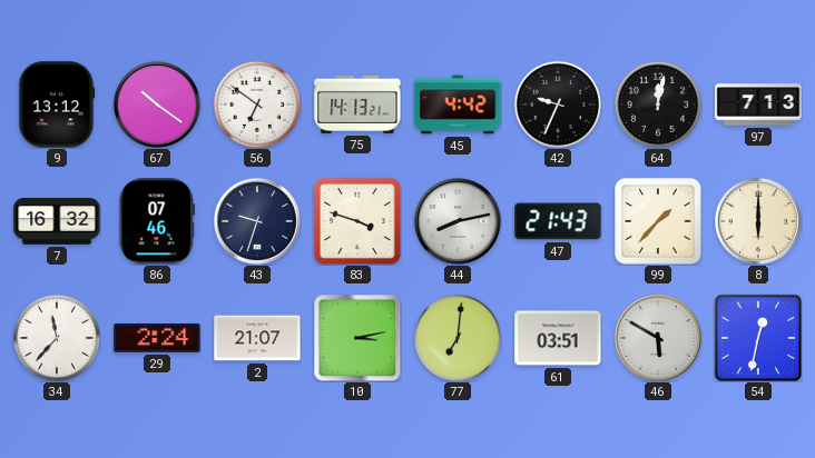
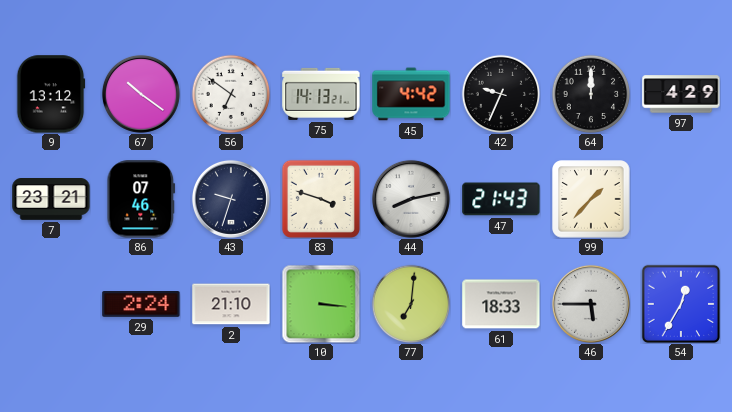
64: 12:02 -> 12:00
97: 7:13 -> 4:29
7: 16:32 -> 23:21
8: 6:00 -> none
34: 11:37 -> none
2: 21:07 -> 21:10
10: 3:13 -> 3:16
61: 03:51 -> 18:33
46: 5:50 -> 5:45
54: 12:32 -> 12:35
